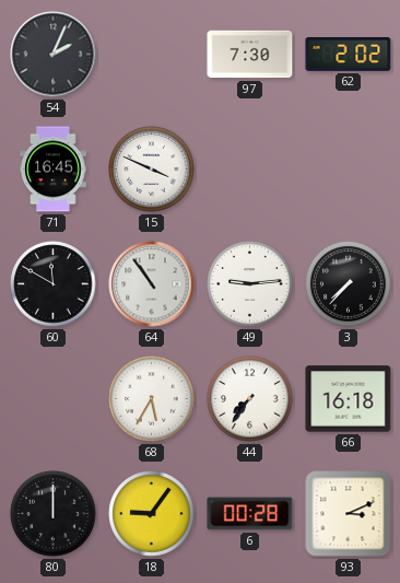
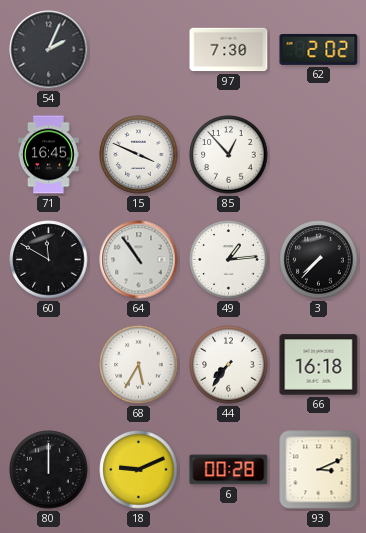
85: none -> 12:53
49: 9:14 -> 1:14
18: 9:06 -> 9:11
